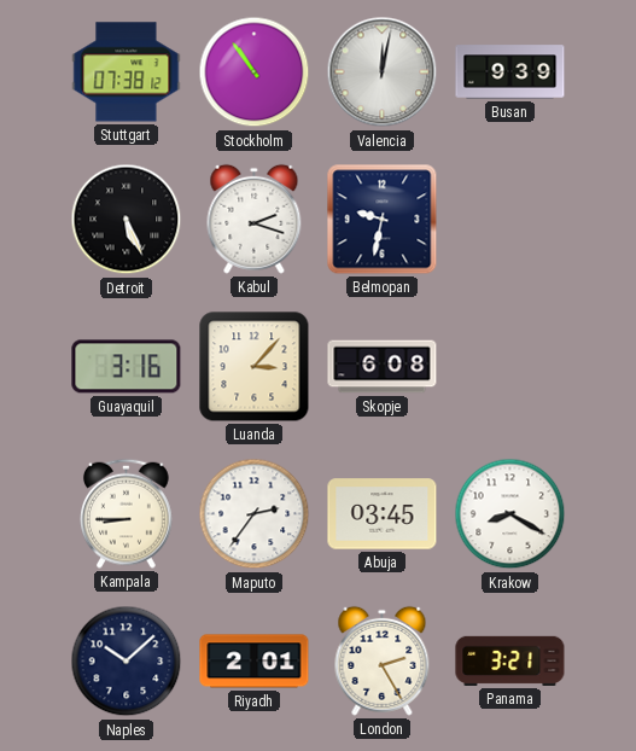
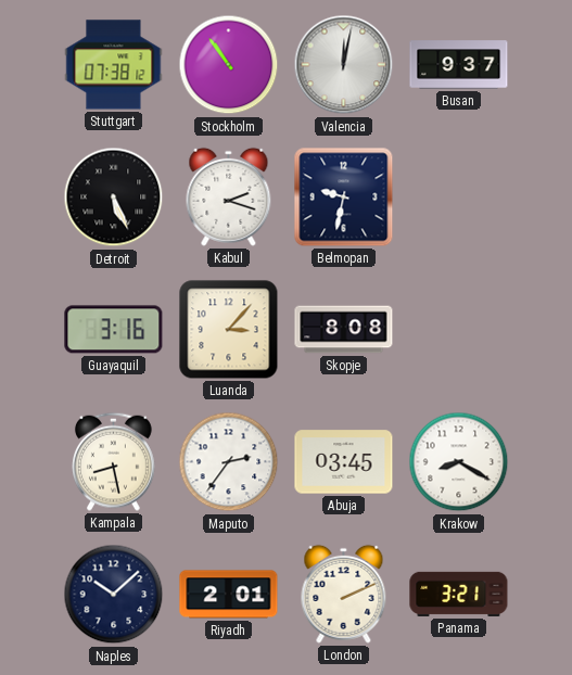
Busan: 9:39 -> 9:37
Skopje: 6:08 -> 8:08
Kampala: 8:45 -> 8:28
London: 2:25 -> 2:11
